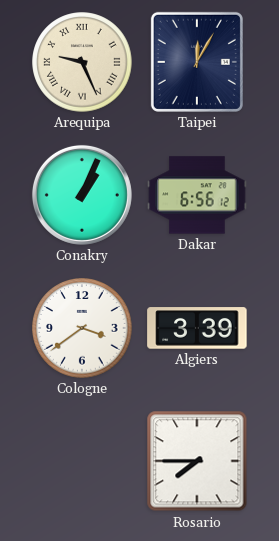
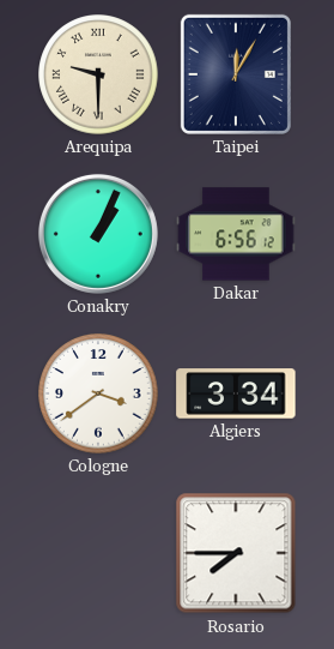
Arequipa: 9:26 -> 9:30
Algiers: 3:39 -> 3:34
